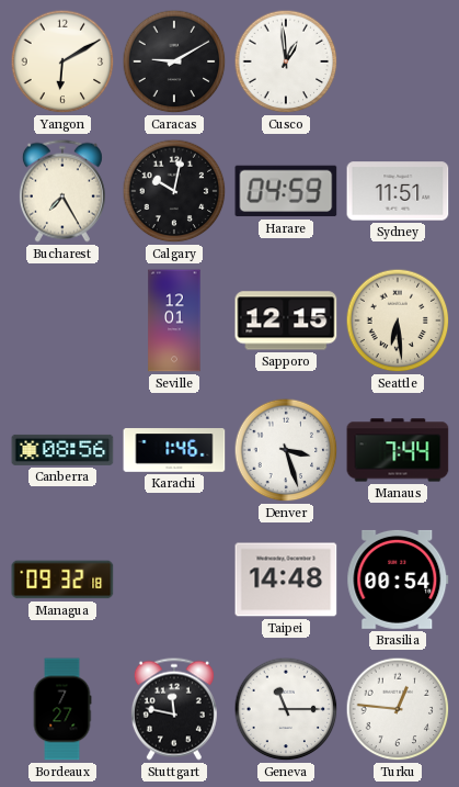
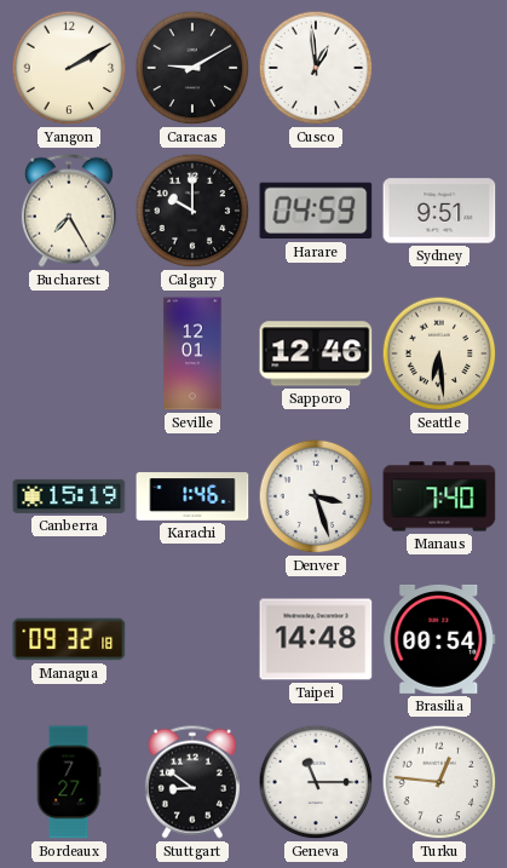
Yangon: 6:10 -> 2:10
Calgary: 10:02 -> 10:00
Sydney: 11:51 -> 9:51
Sapporo: 12:15 -> 12:46
Canberra: 08:56 -> 15:19
Manaus: 7:44 -> 7:40
Stuttgart: 11:47 -> 8:51
